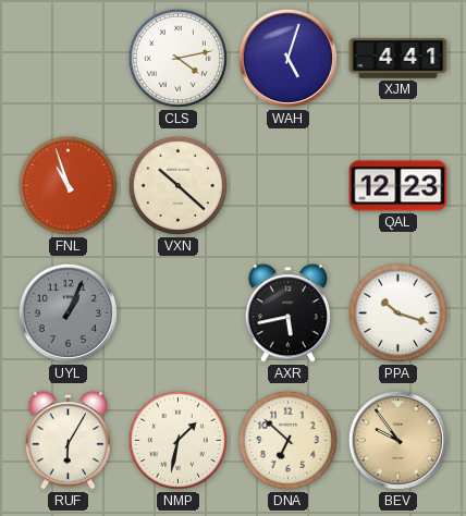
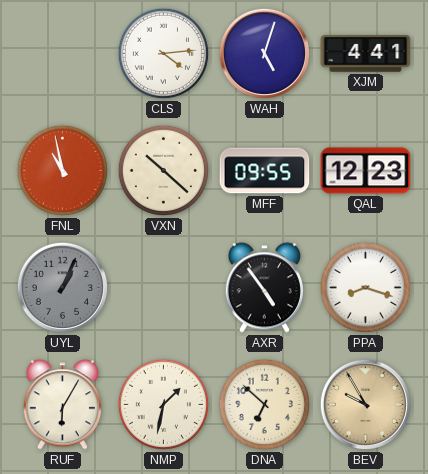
CLS: 4:13 -> 4:14
FNL: 10:57 -> 10:58
MFF: none -> 09:55
AXR: 5:43 -> 4:54
PPA: 10:18 -> 8:18
BEV: 9:54 -> 9:55
